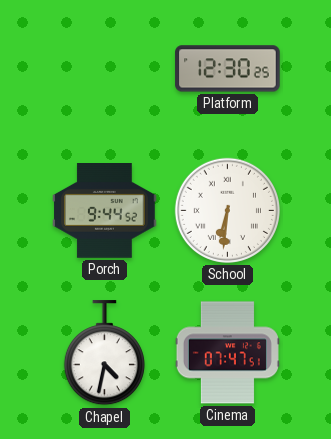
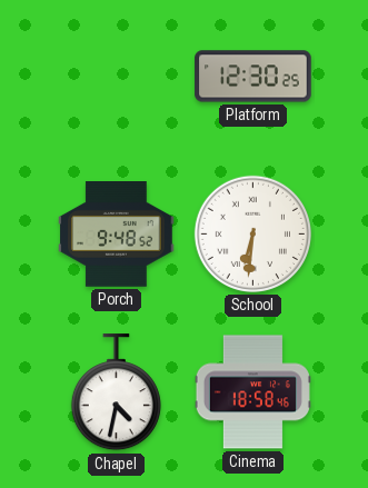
Porch: 9:44 -> 9:48
Cinema: 07:47 -> 18:58
